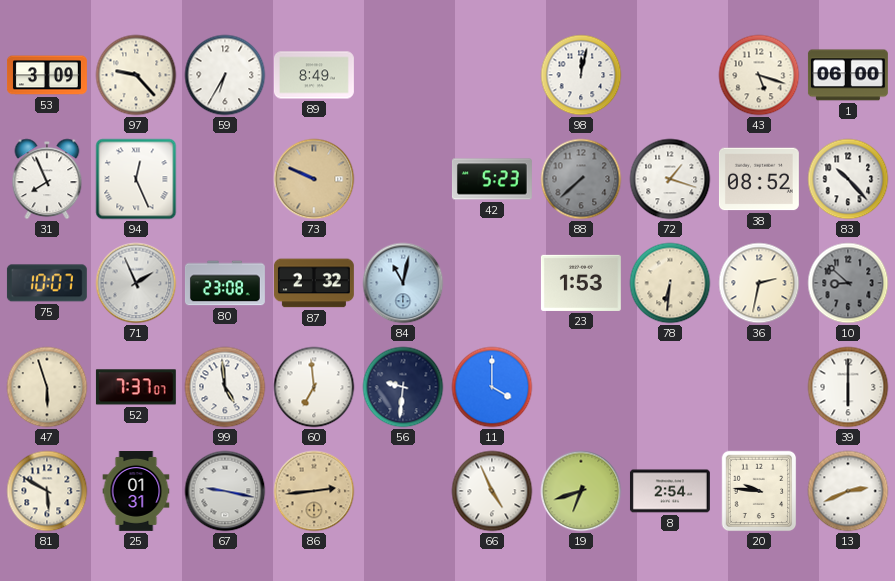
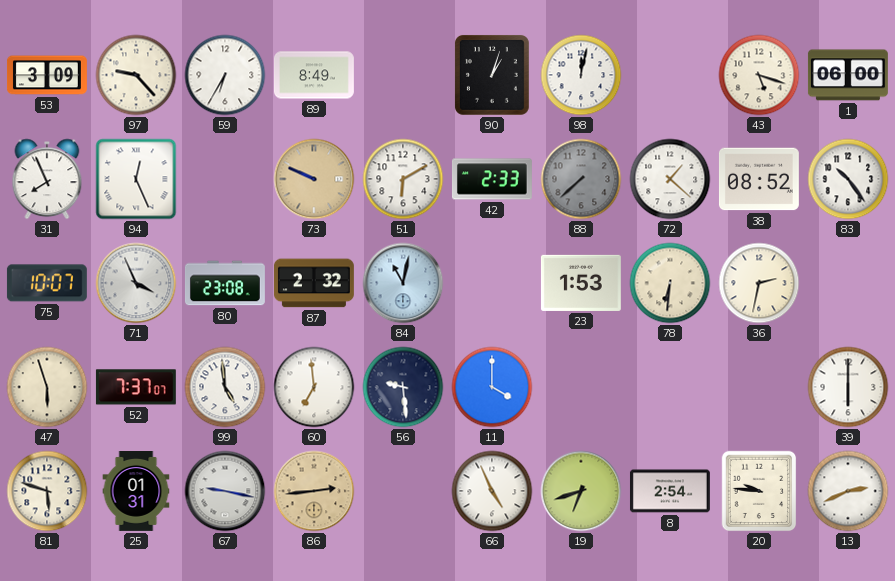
90: none -> 1:03
51: none -> 6:10
42: 5:23 -> 2:33
72: 1:18 -> 1:22
83: 10:23 -> 10:24
71: 1:56 -> 3:56
10: 8:52 -> none
56: 9:31 -> 9:29
81: 5:50 -> 5:48
